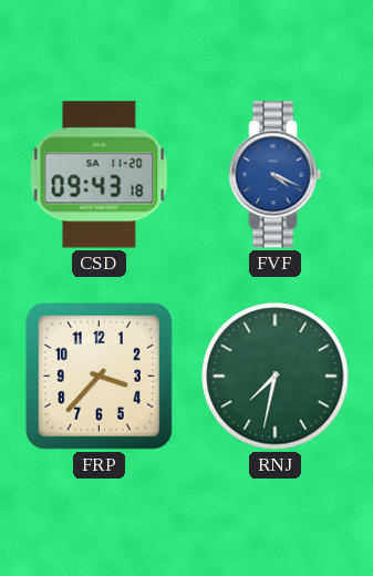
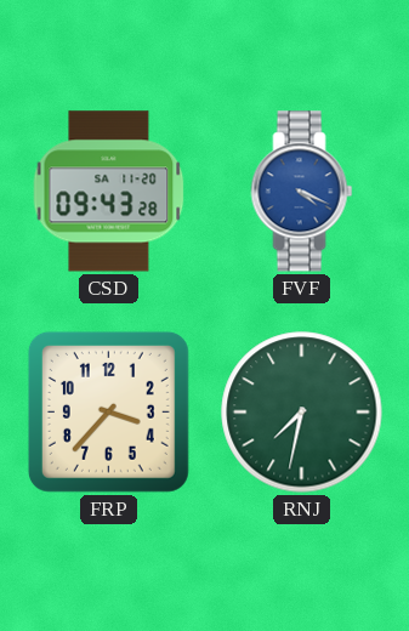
CSD: 09:43:18 -> 09:43:28
